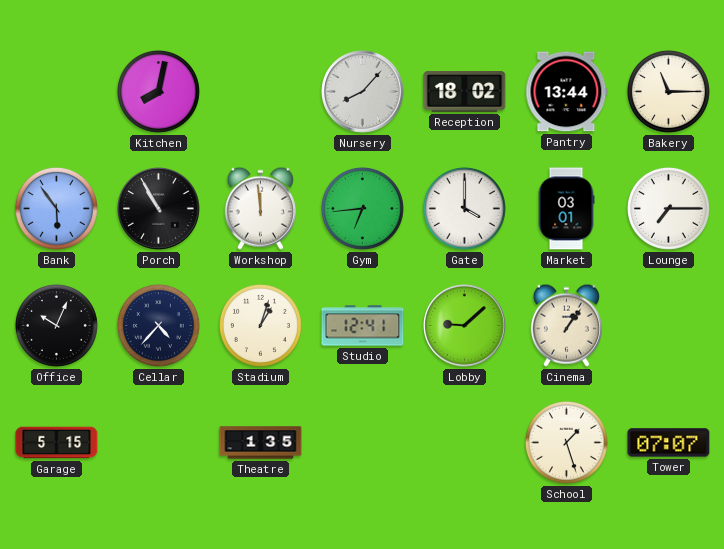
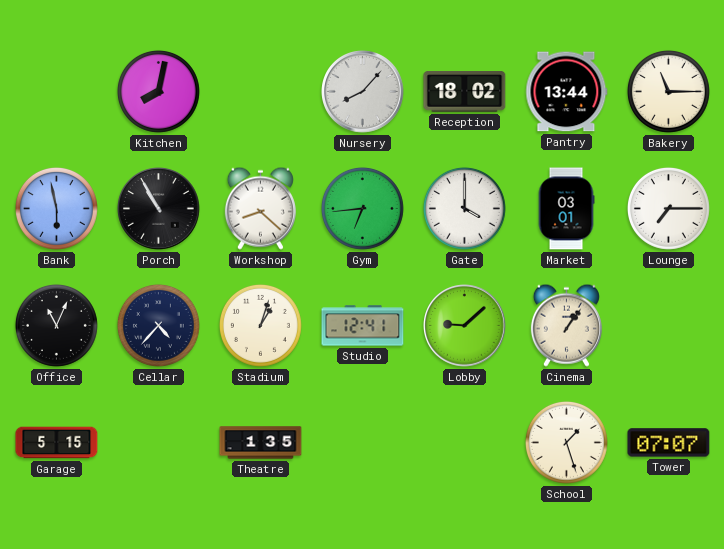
Bank: 5:54 -> 5:58
Workshop: 11:59 -> 8:22
Office: 10:04 -> 11:04
